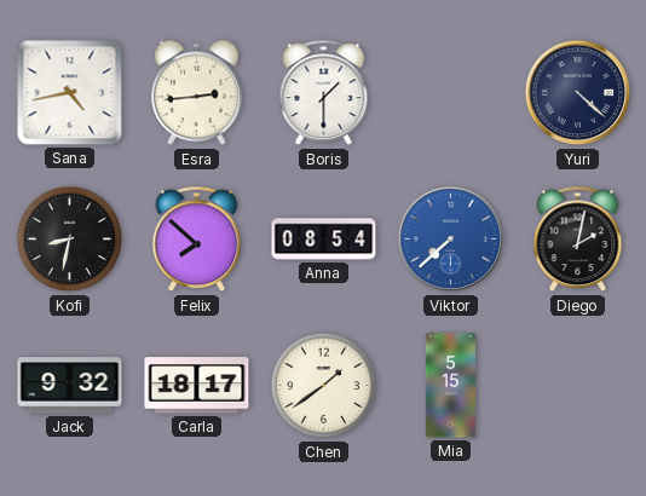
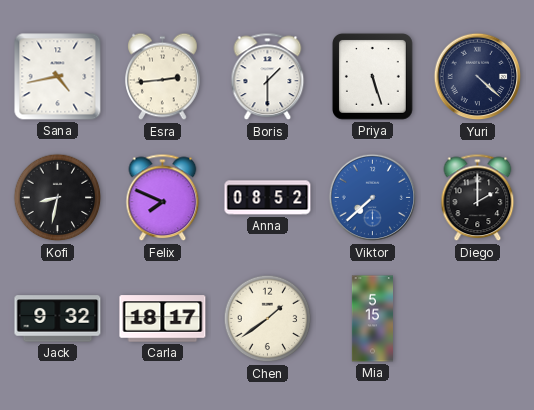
Priya: none -> 5:27
Felix: 7:52 -> 7:49
Anna: 08:54 -> 08:52
Diego: 2:02 -> 2:00
